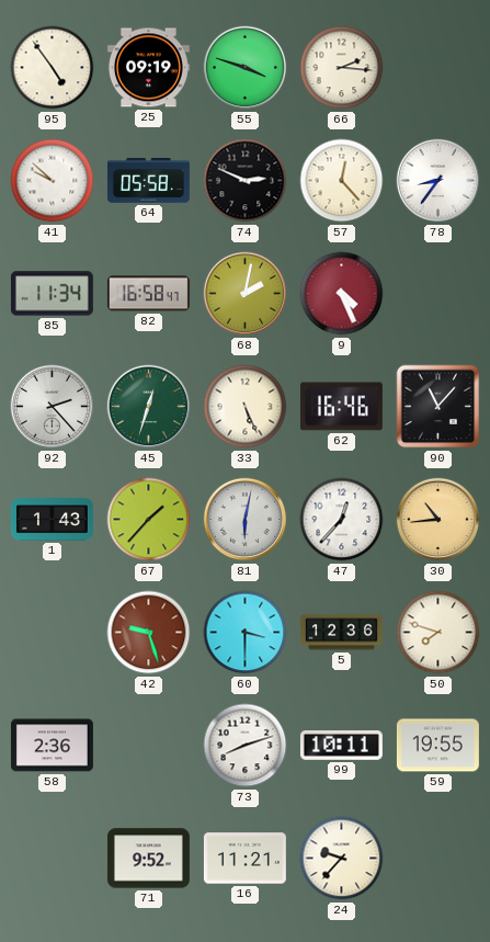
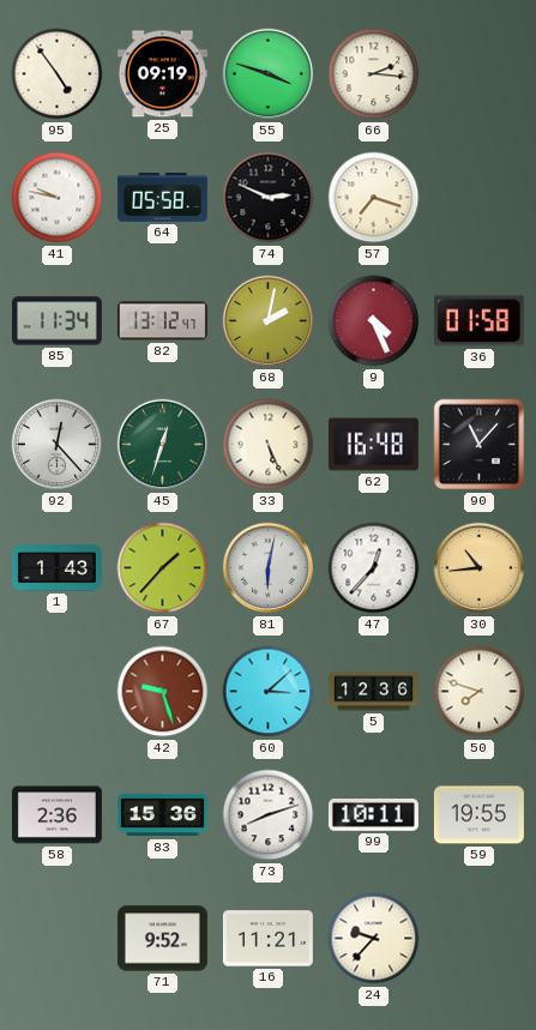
41: 9:52 -> 9:47
57: 12:23 -> 7:18
78: 8:36 -> none
82: 16:58 -> 13:12
36: none -> 01:58
92: 2:23 -> 12:23
62: 16:46 -> 16:48
60: 3:30 -> 3:08
83: none -> 15:36
